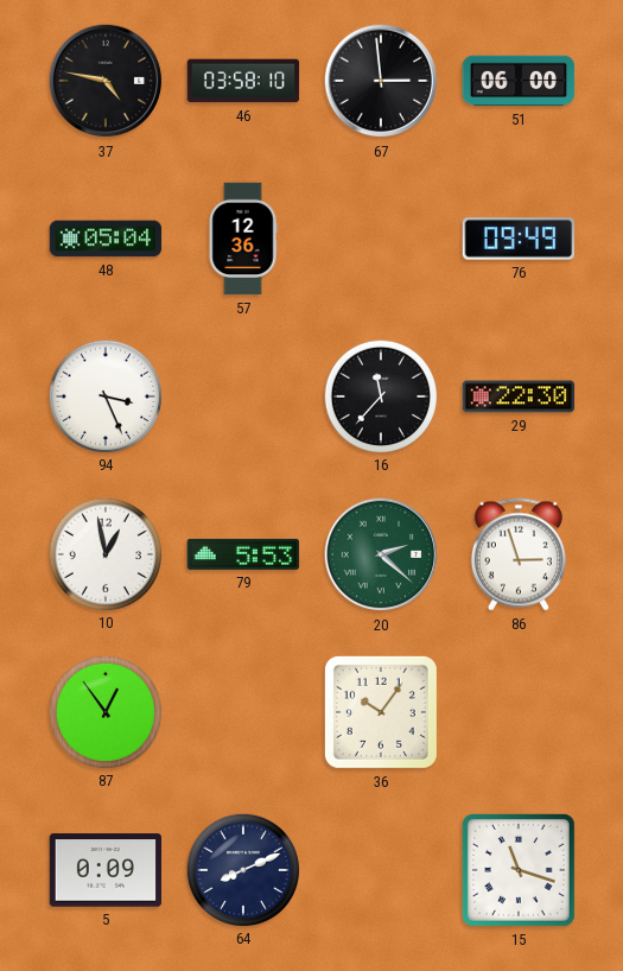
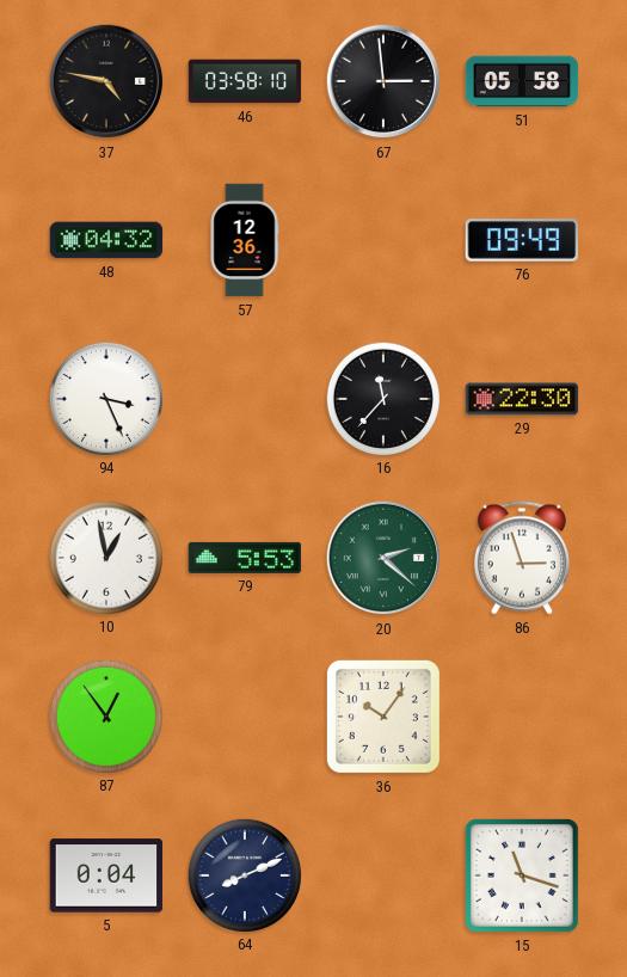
51: 06:00 -> 05:58
48: 05:04 -> 04:32
5: 0:09 -> 0:04
